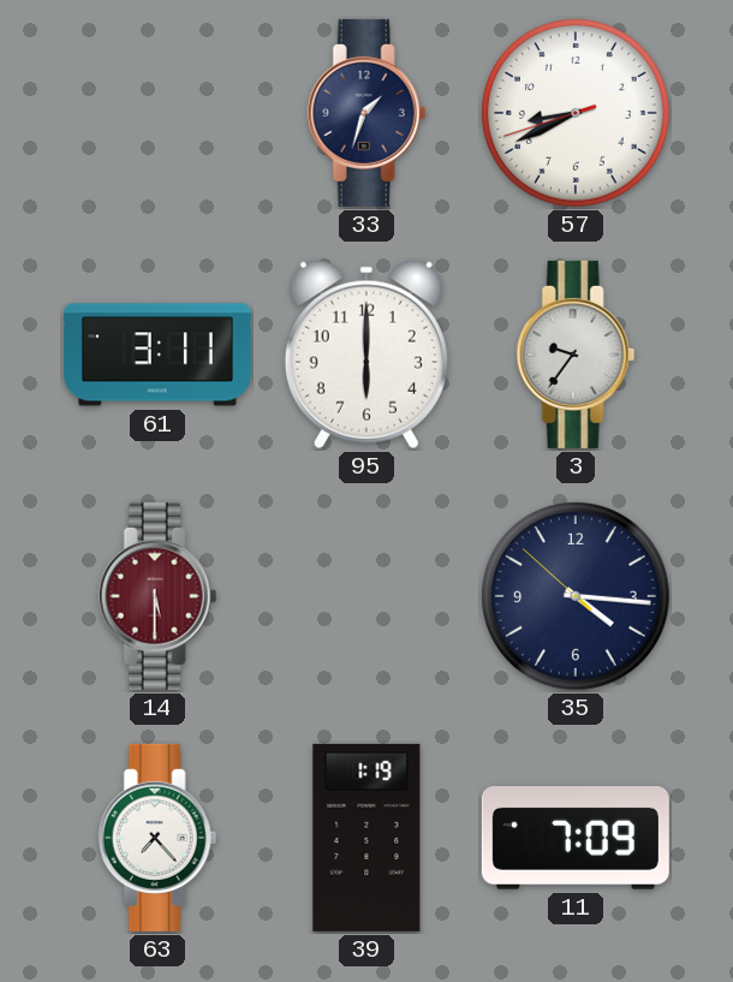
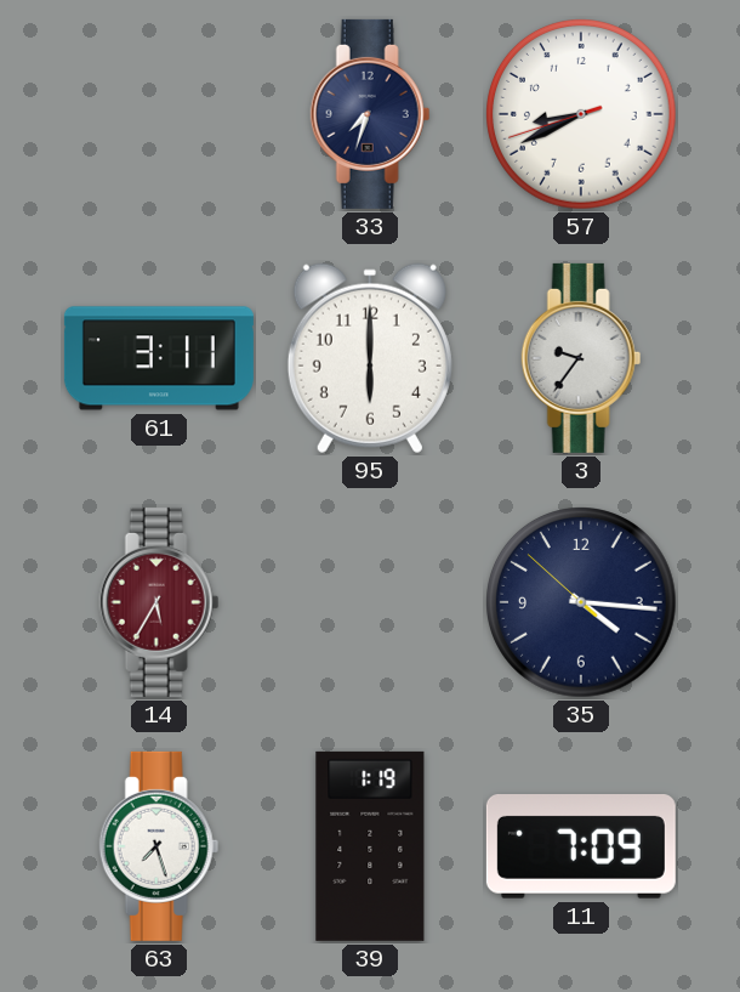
33: 1:33 -> 7:33
14: 5:30 -> 5:35
63: 7:23 -> 7:27
